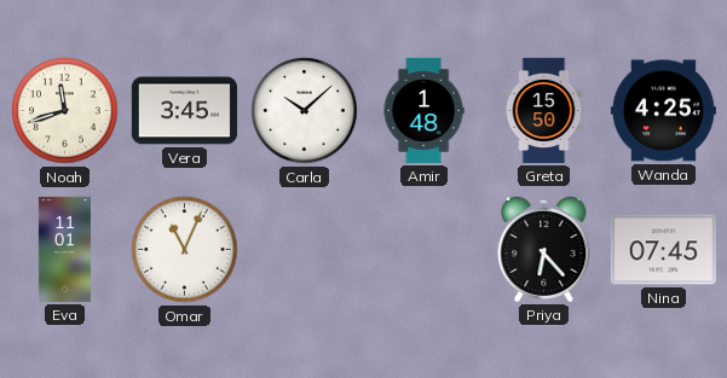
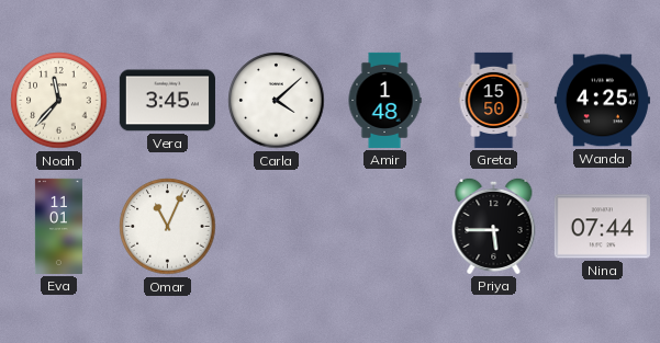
Noah: 11:42 -> 11:37
Carla: 10:08 -> 4:08
Priya: 6:23 -> 5:45
Nina: 07:45 -> 07:44
